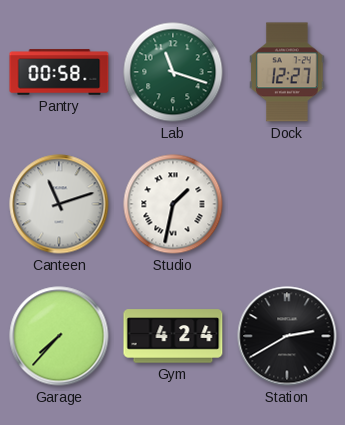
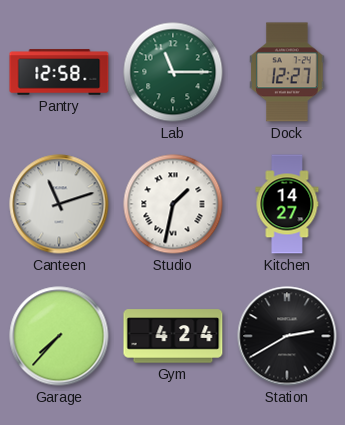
Pantry: 00:58 -> 12:58
Lab: 11:18 -> 11:15
Kitchen: none -> 14:27
